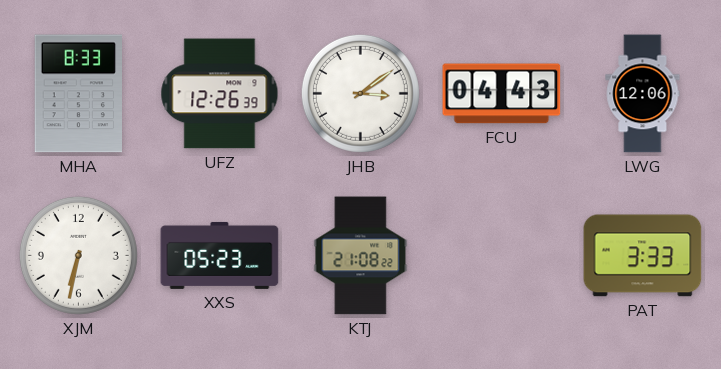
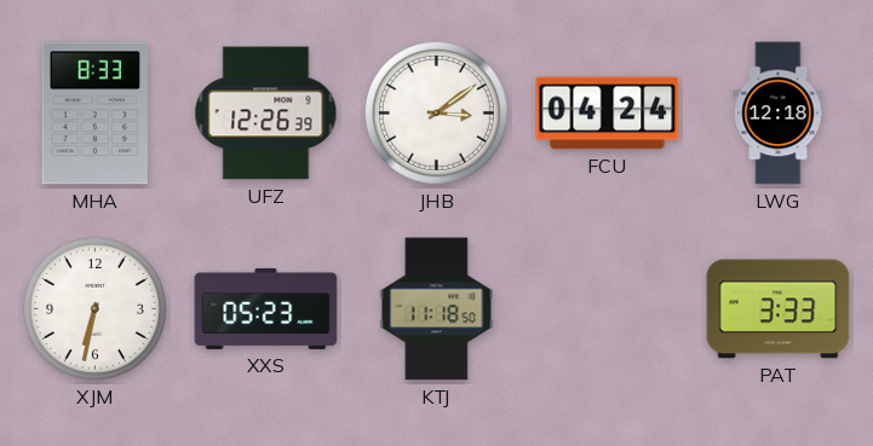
FCU: 04:43 -> 04:24
LWG: 12:06 -> 12:18
KTJ: 21:08 -> 11:18
